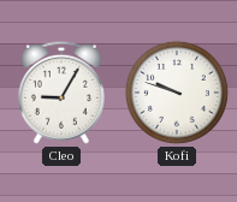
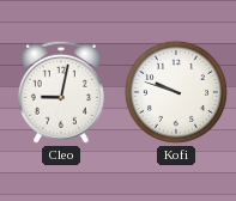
Cleo: 9:05 -> 9:02
